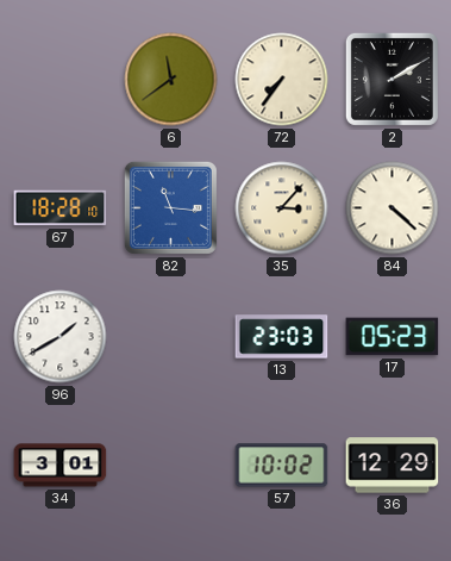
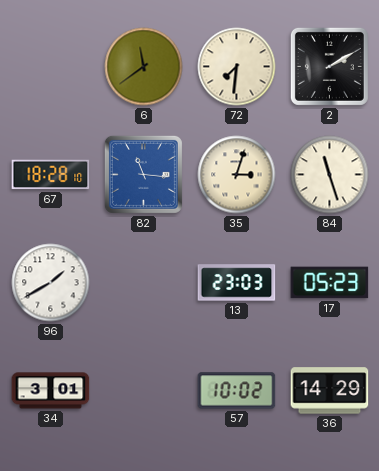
72: 7:36 -> 7:31
35: 3:07 -> 3:03
84: 4:22 -> 11:27
36: 12:29 -> 14:29
